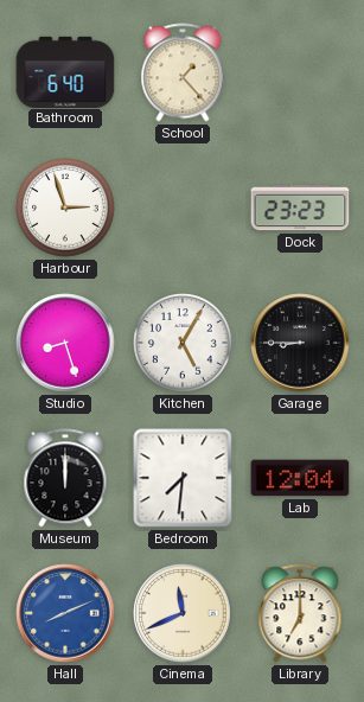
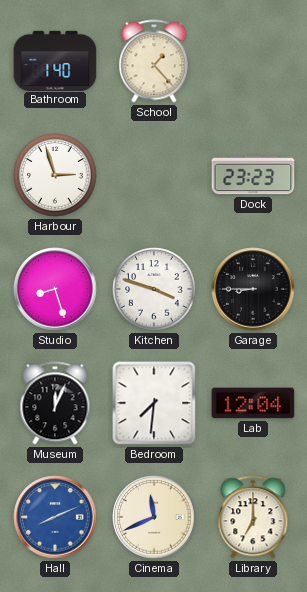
Bathroom: 6:40 -> 1:40
Kitchen: 5:05 -> 3:48
Museum: 12:00 -> 12:04
